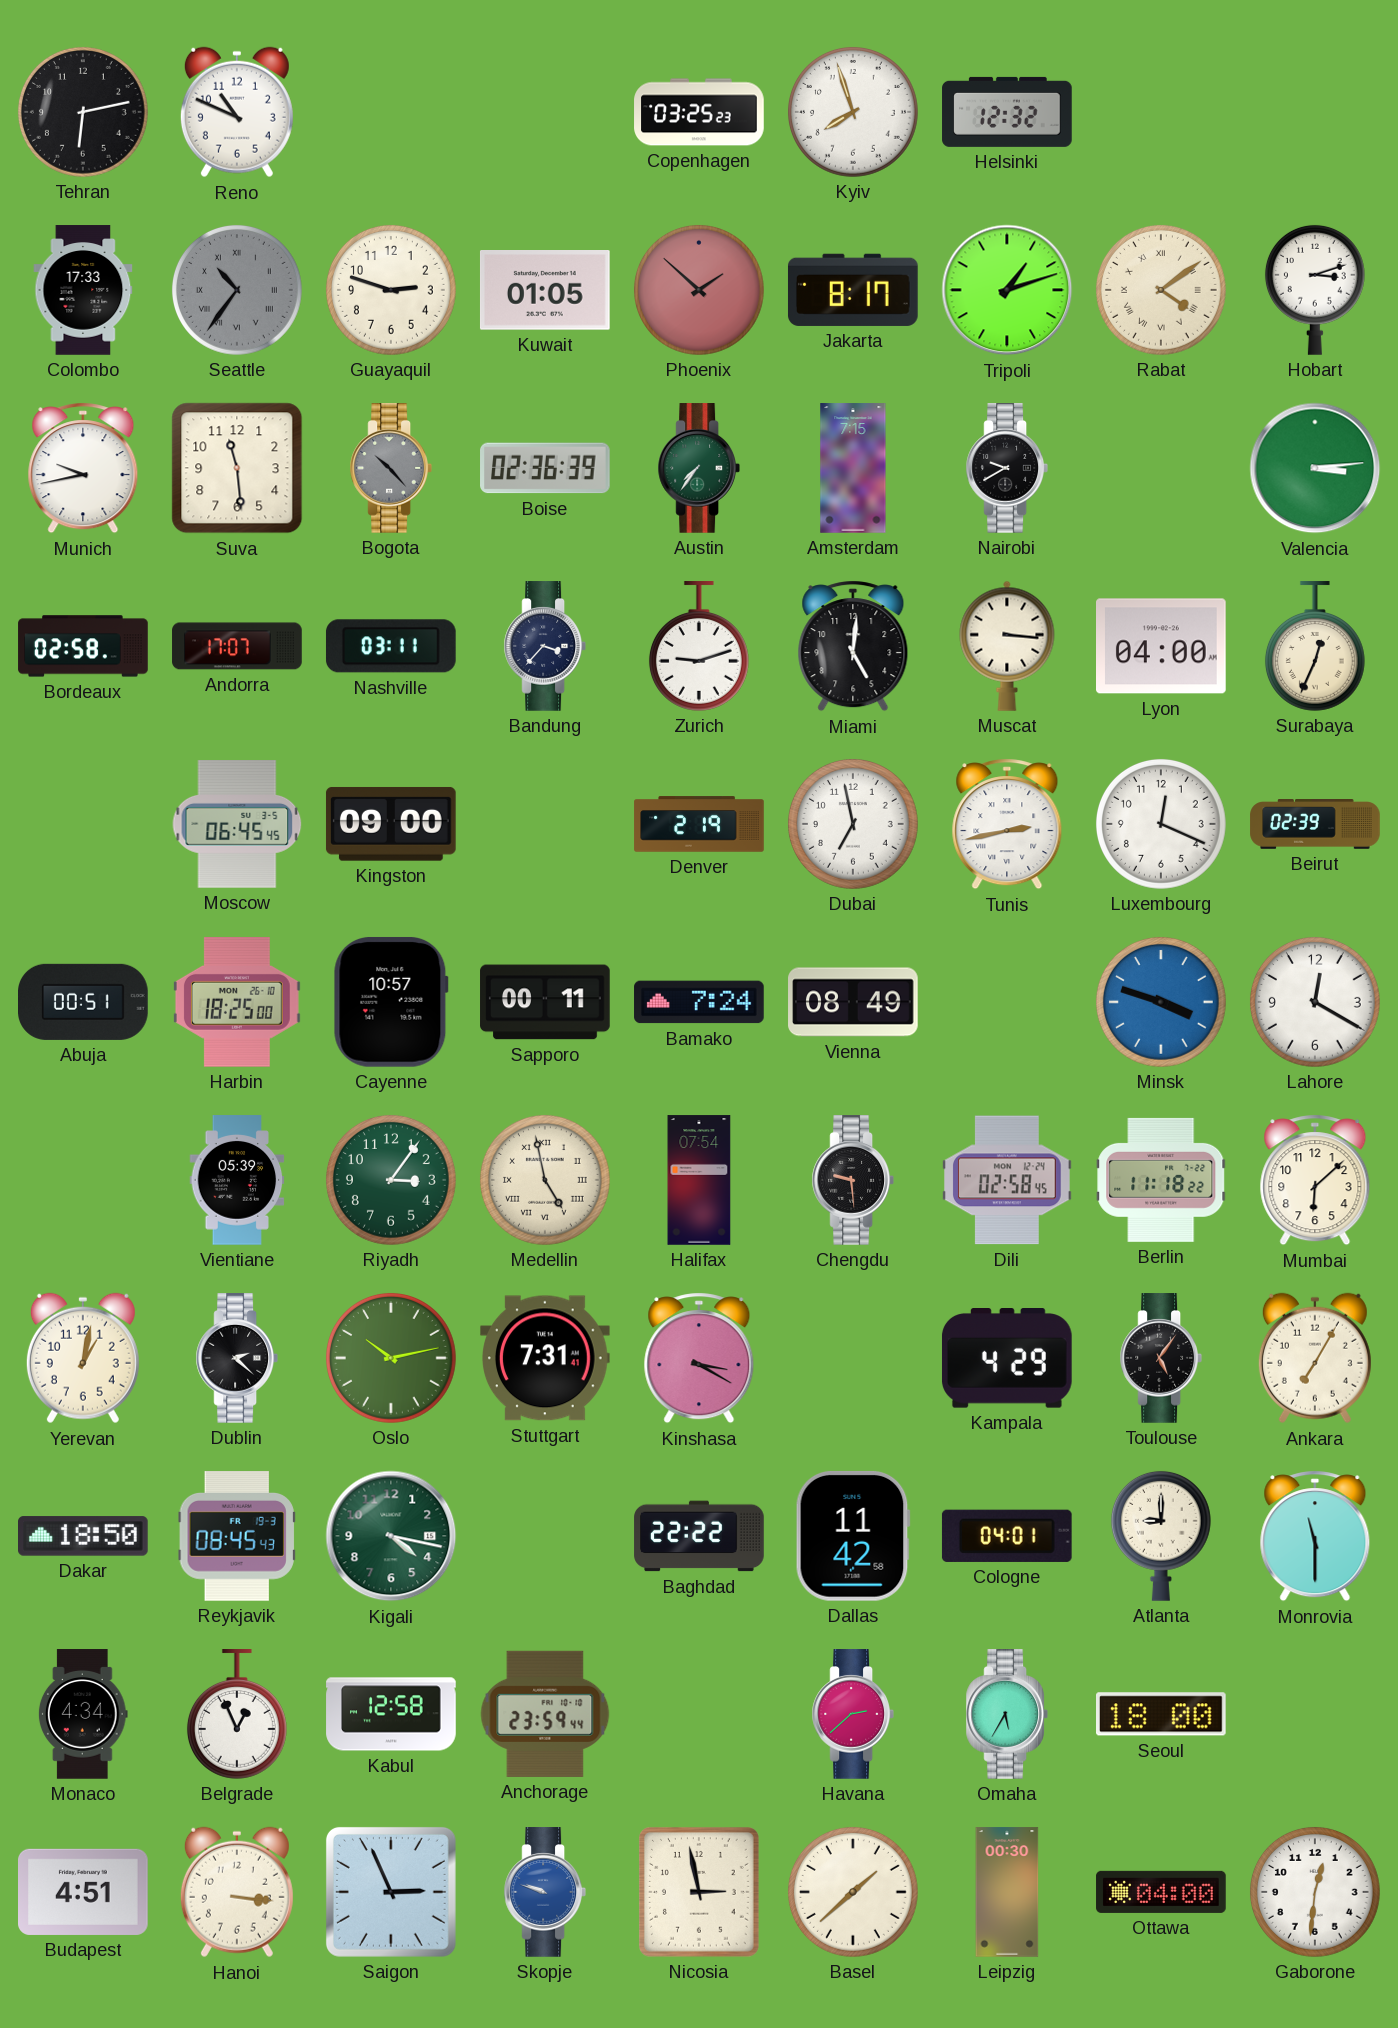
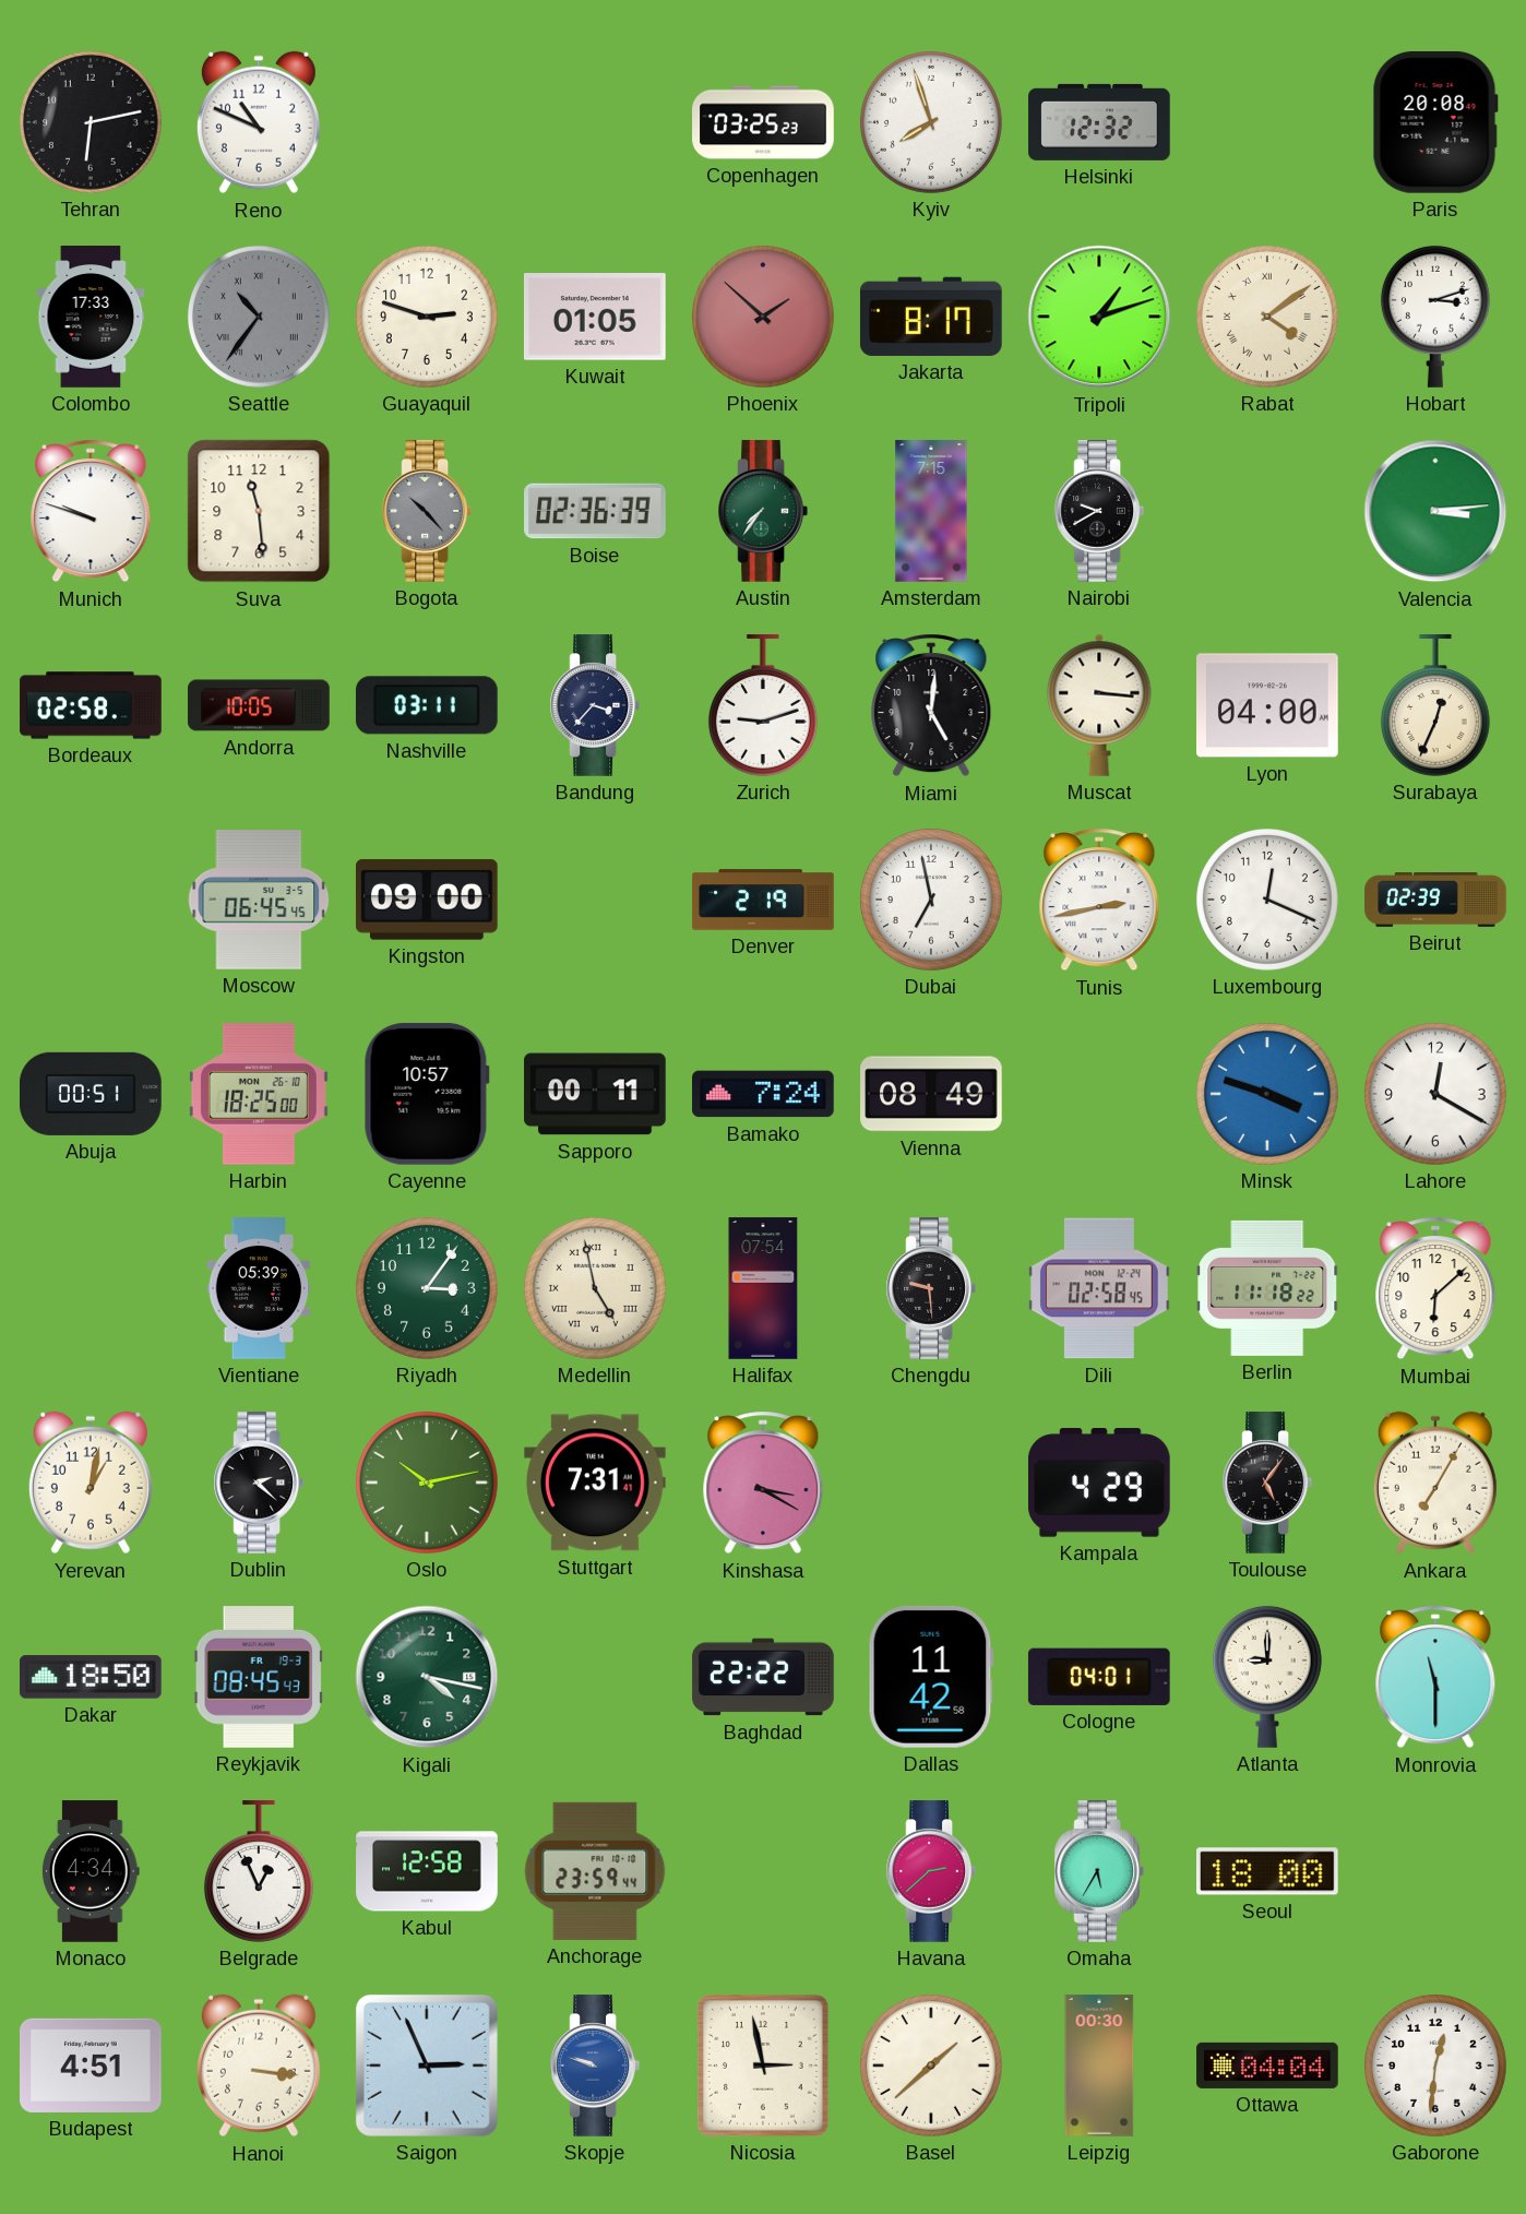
Paris: none -> 20:08
Munich: 9:43 -> 9:48
Andorra: 17:07 -> 10:05
Ottawa: 04:00 -> 04:04
